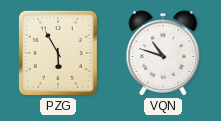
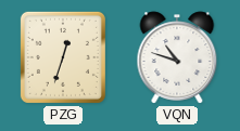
PZG: 5:55 -> 12:33
